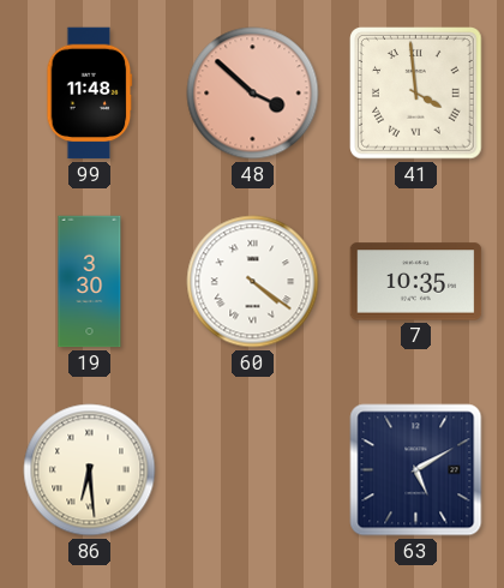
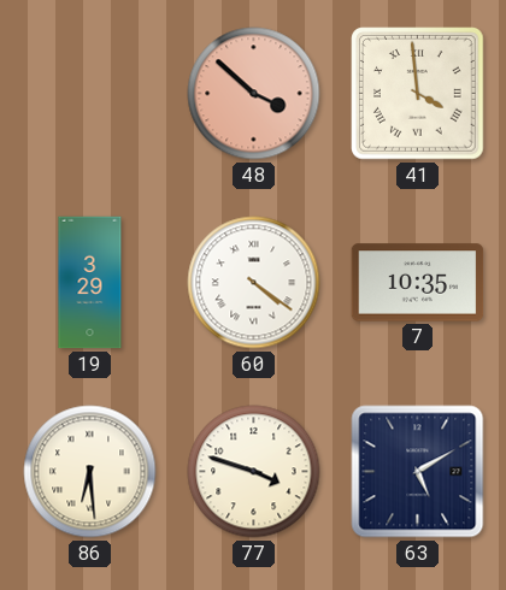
99: 11:48 -> none
19: 3:30 -> 3:29
77: none -> 3:48
